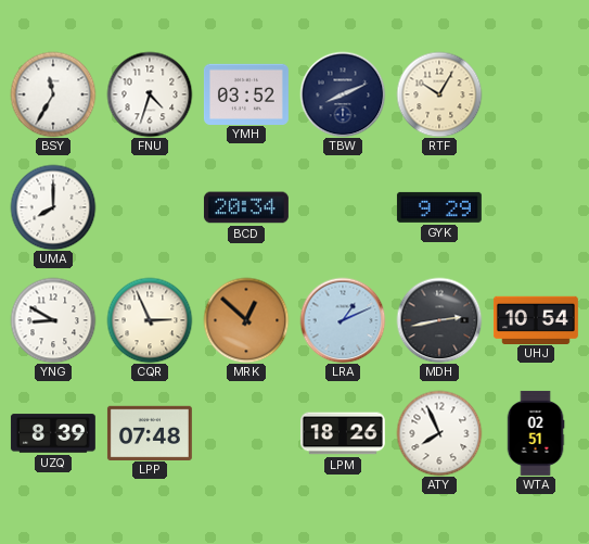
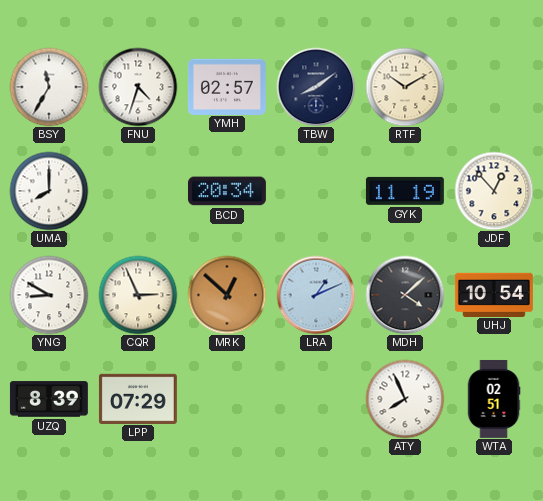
YMH: 03:52 -> 02:57
TBW: 8:11 -> 8:09
RTF: 10:05 -> 10:10
GYK: 9:29 -> 11:19
JDF: none -> 12:53
MDH: 2:43 -> 4:08
LPP: 07:48 -> 07:29
LPM: 18:26 -> none
